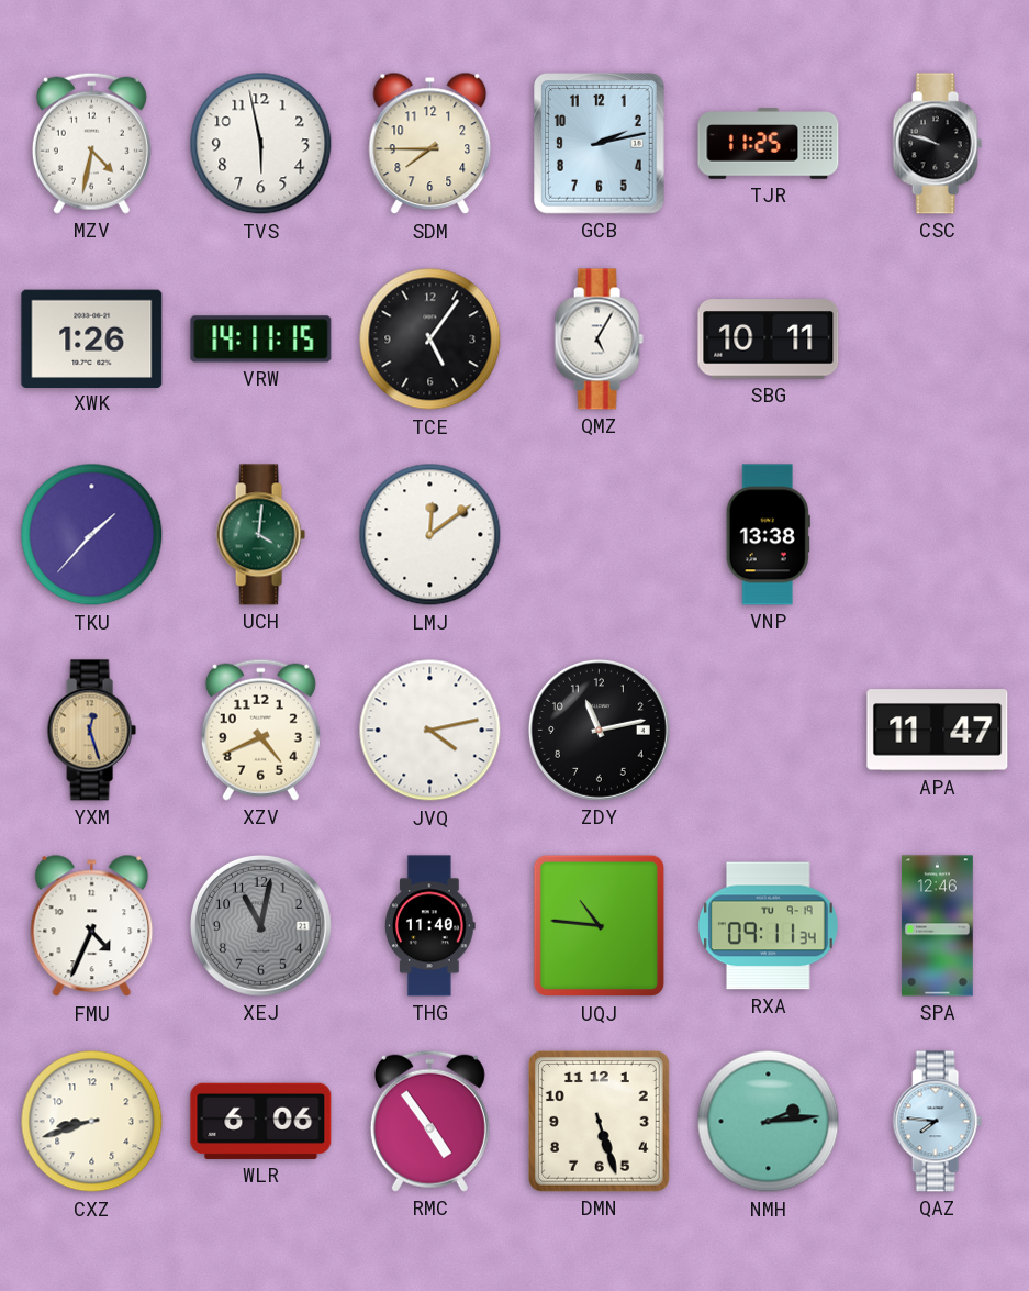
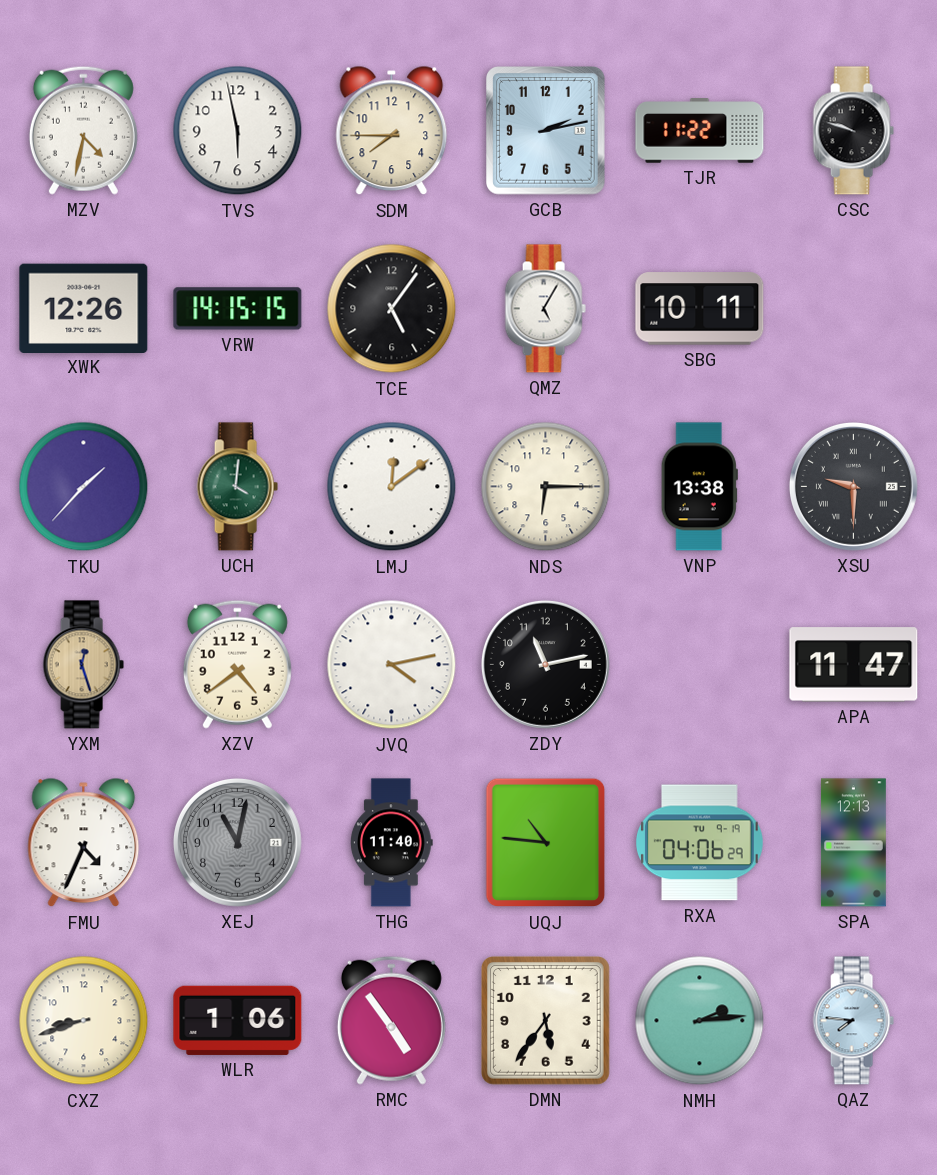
TJR: 11:25 -> 11:22
XWK: 1:26 -> 12:26
VRW: 14:11 -> 14:15
NDS: none -> 6:15
XSU: none -> 9:30
XZV: 4:41 -> 4:39
RXA: 09:11 -> 04:06
SPA: 12:46 -> 12:13
WLR: 6:06 -> 1:06
DMN: 5:27 -> 5:36
